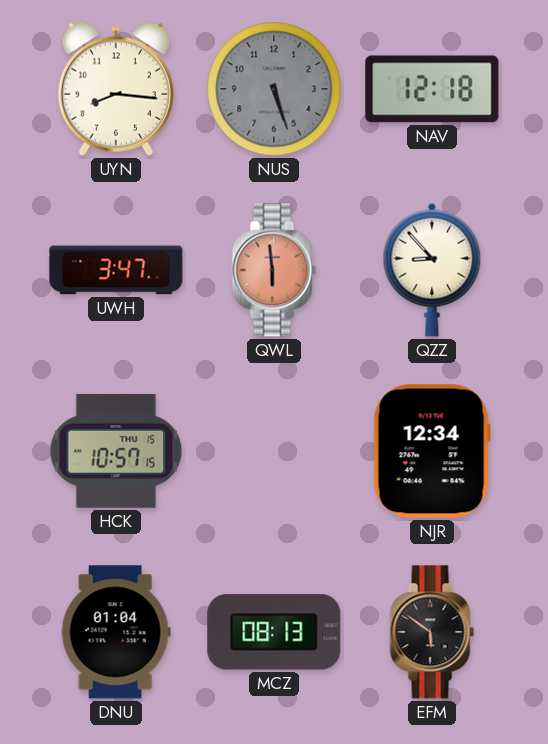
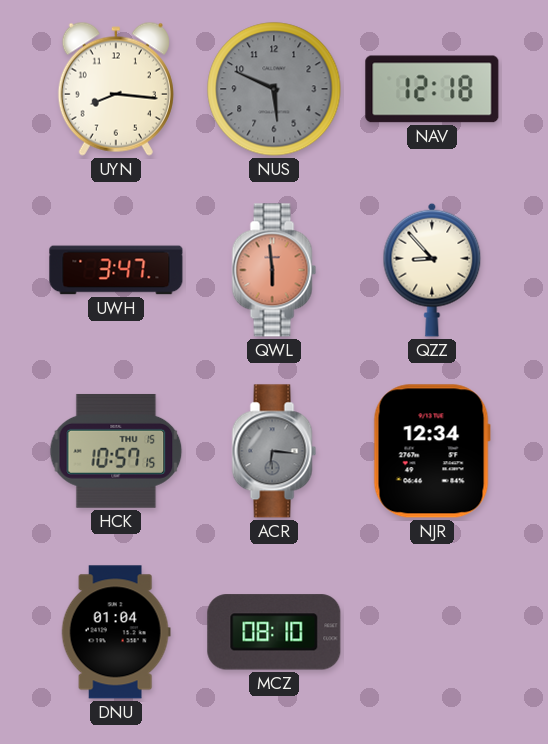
NUS: 5:27 -> 5:49
ACR: none -> 6:16
MCZ: 08:13 -> 08:10
EFM: 5:51 -> none
